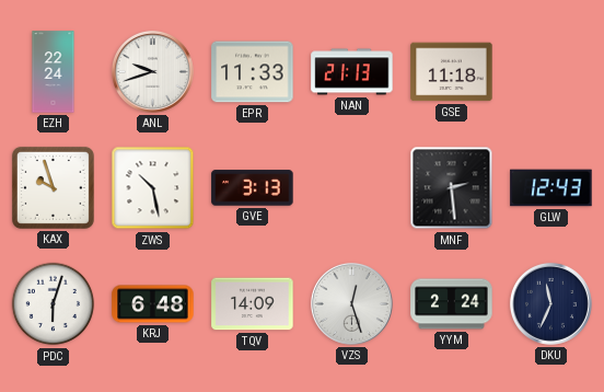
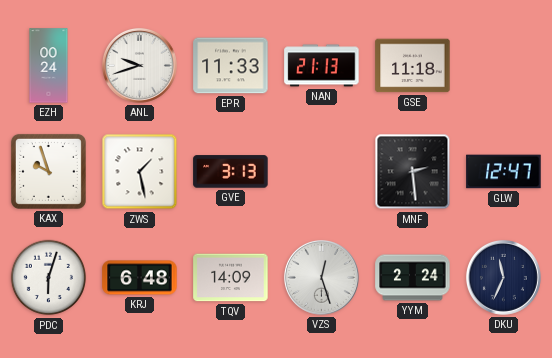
EZH: 22:24 -> 00:24
ZWS: 10:28 -> 1:28
GLW: 12:43 -> 12:47
